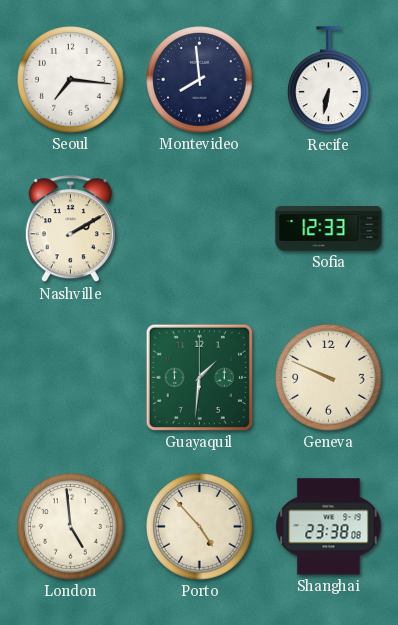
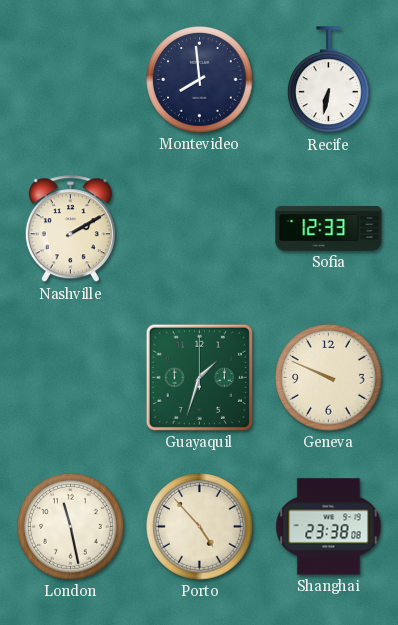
Seoul: 7:16 -> none
Guayaquil: 1:31 -> 1:33
London: 4:59 -> 11:28
